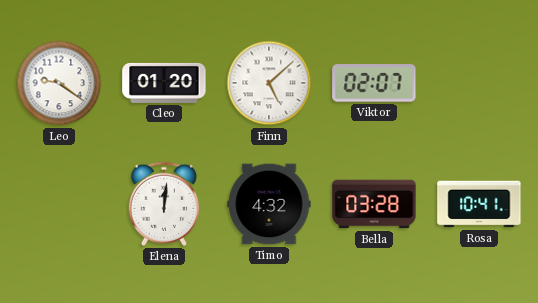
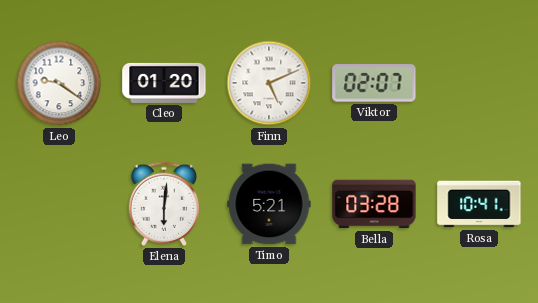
Finn: 5:08 -> 5:11
Elena: 12:01 -> 6:01
Timo: 4:32 -> 5:21
